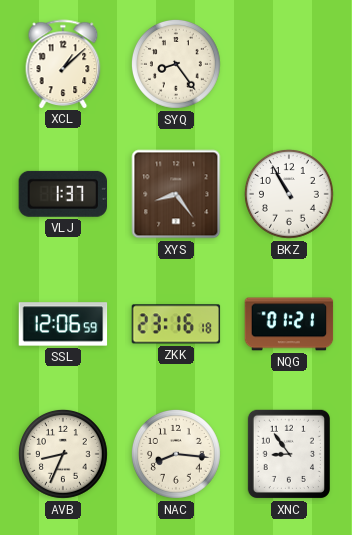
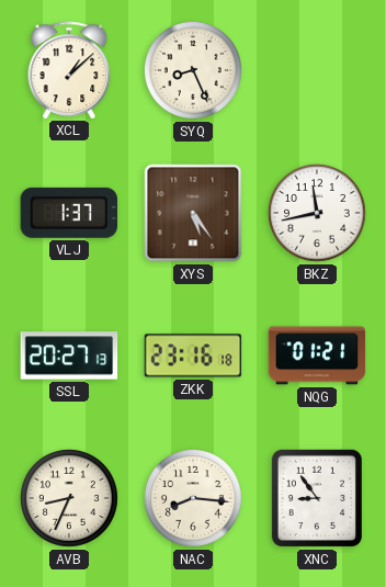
SYQ: 8:24 -> 8:26
XYS: 8:24 -> 5:24
BKZ: 10:55 -> 11:43
SSL: 12:06 -> 20:27
